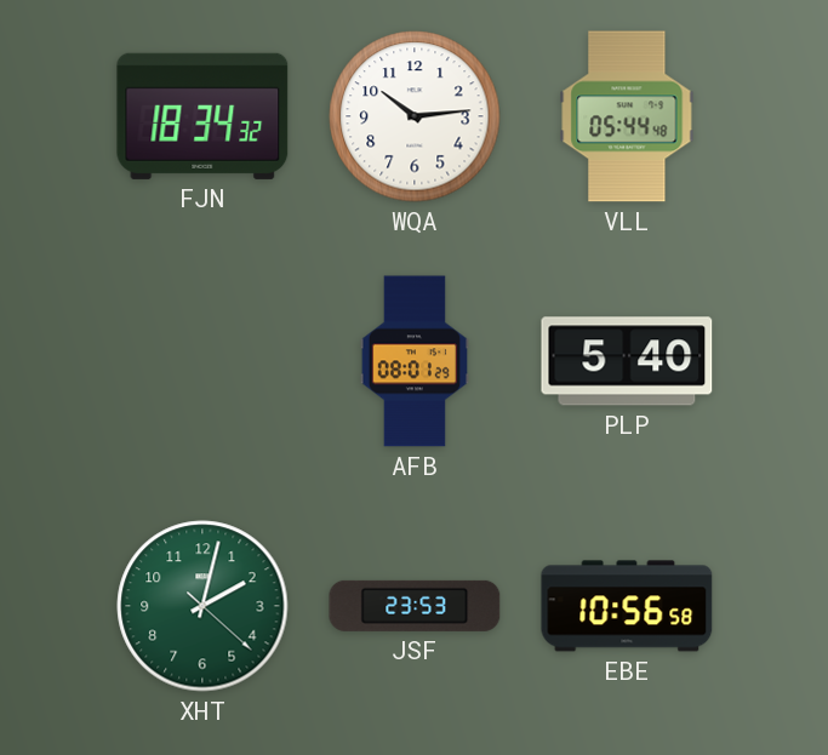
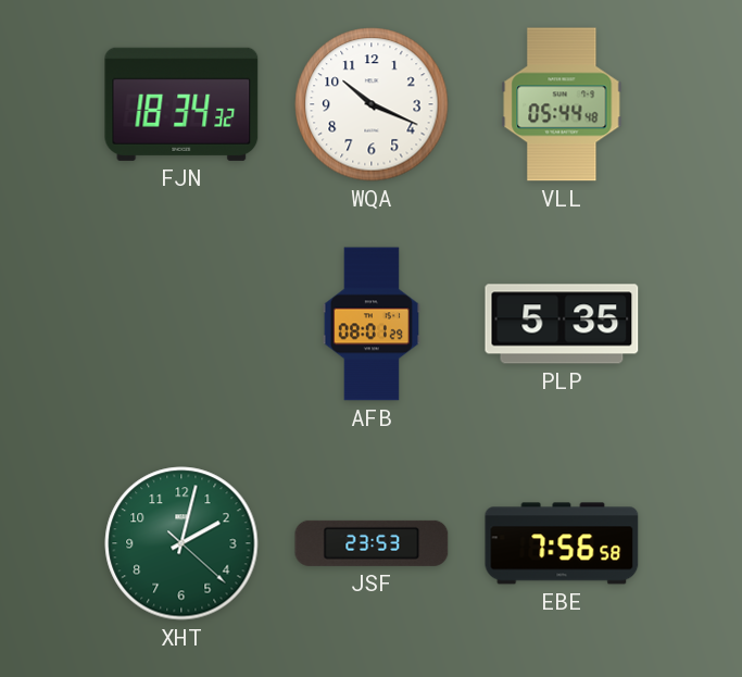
WQA: 10:14 -> 10:19
PLP: 5:40 -> 5:35
EBE: 10:56 -> 7:56
